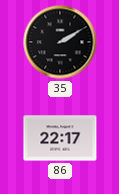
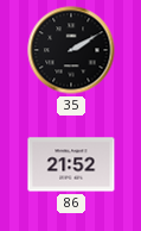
86: 22:17 -> 21:52
